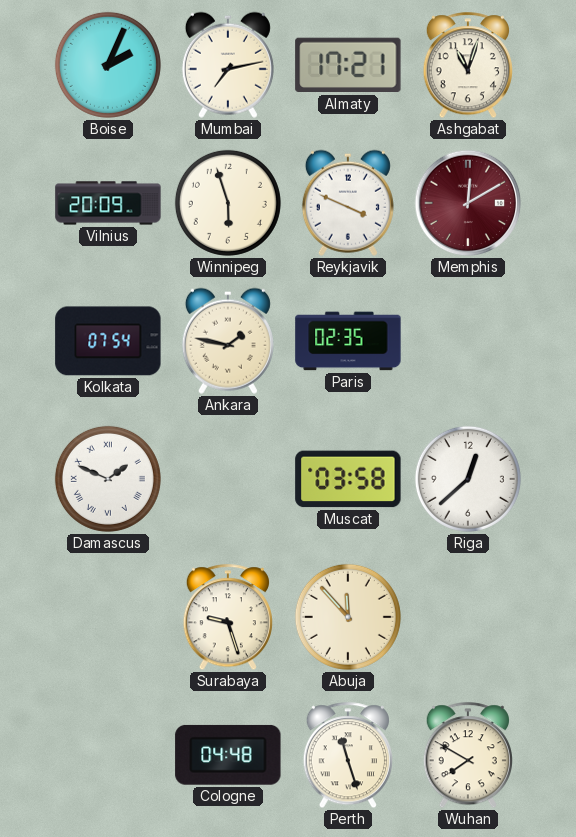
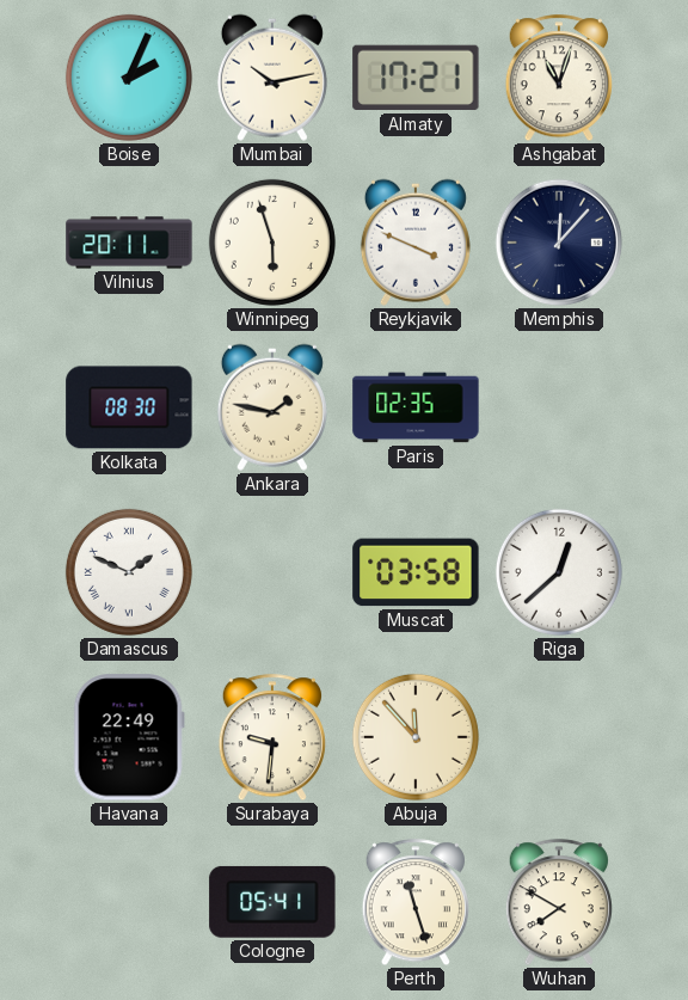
Mumbai: 7:13 -> 10:13
Vilnius: 20:09 -> 20:11
Memphis: 12:10 -> 12:07
Memphis dial: burgundy -> navy
Kolkata: 07:54 -> 08:30
Havana: none -> 22:49
Surabaya: 9:27 -> 9:31
Cologne: 04:48 -> 05:41
